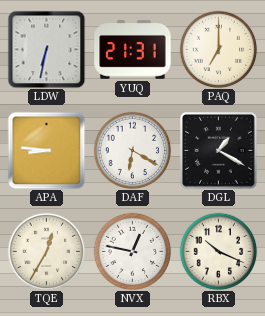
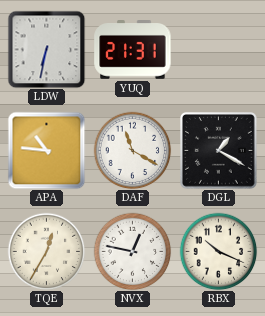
PAQ: 7:00 -> none
APA: 8:46 -> 10:46
DAF: 6:20 -> 11:20
